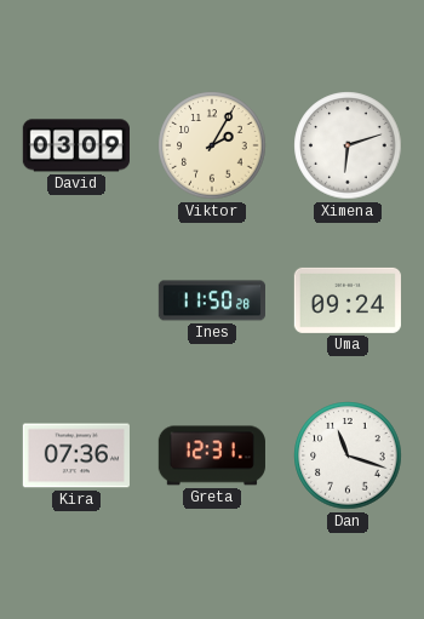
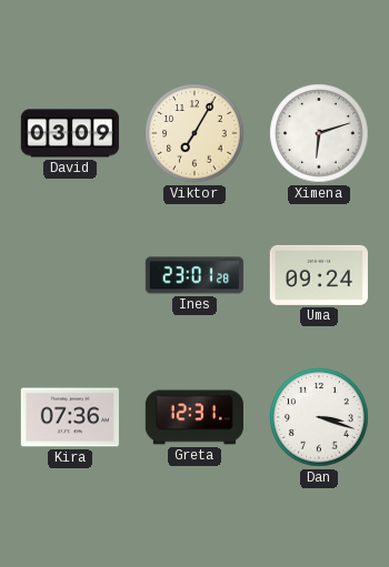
Viktor: 2:05 -> 7:05
Ines: 11:50 -> 23:01
Dan: 11:18 -> 3:18
